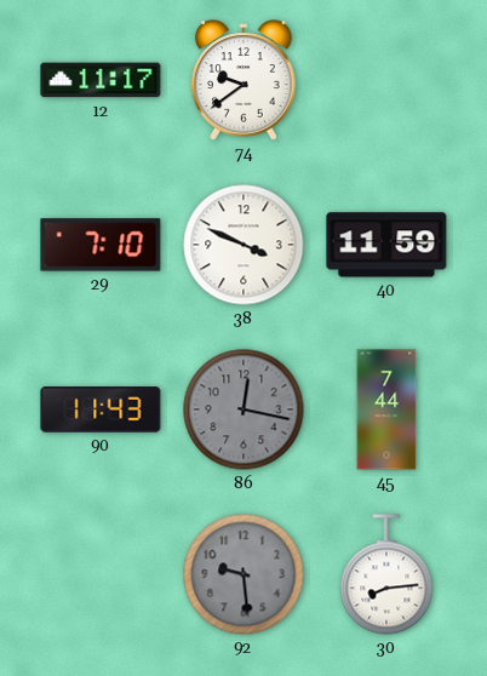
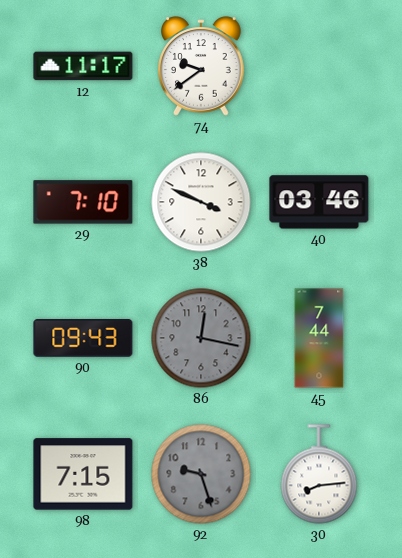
40: 11:59 -> 03:46
90: 11:43 -> 09:43
98: none -> 7:15
92: 9:29 -> 9:27
